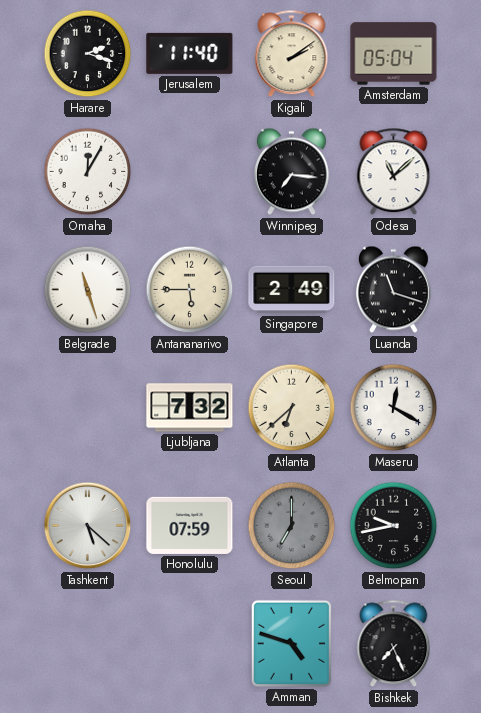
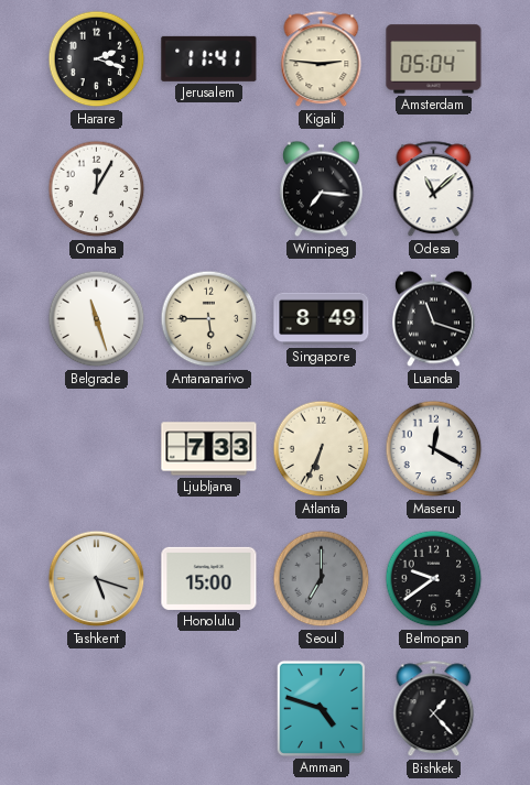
Jerusalem: 11:40 -> 11:41
Kigali: 2:09 -> 2:46
Singapore: 2:49 -> 8:49
Ljubljana: 7:32 -> 7:33
Atlanta: 6:38 -> 6:34
Tashkent: 5:22 -> 5:18
Honolulu: 07:59 -> 15:00
Belmopan: 9:43 -> 9:39
Bishkek: 7:26 -> 1:23
